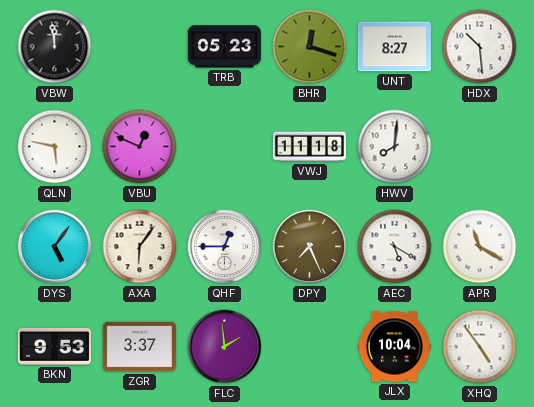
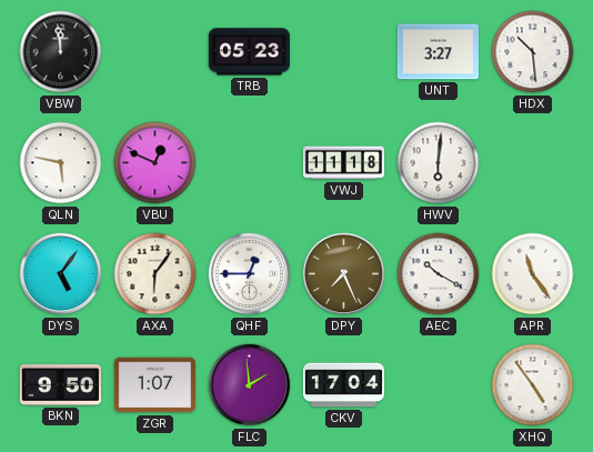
BHR: 12:18 -> none
UNT: 8:27 -> 3:27
HWV: 8:01 -> 6:01
AEC: 5:20 -> 10:20
APR: 11:20 -> 11:24
BKN: 9:53 -> 9:50
ZGR: 3:37 -> 1:07
CKV: none -> 17:04
JLX: 10:04 -> none
